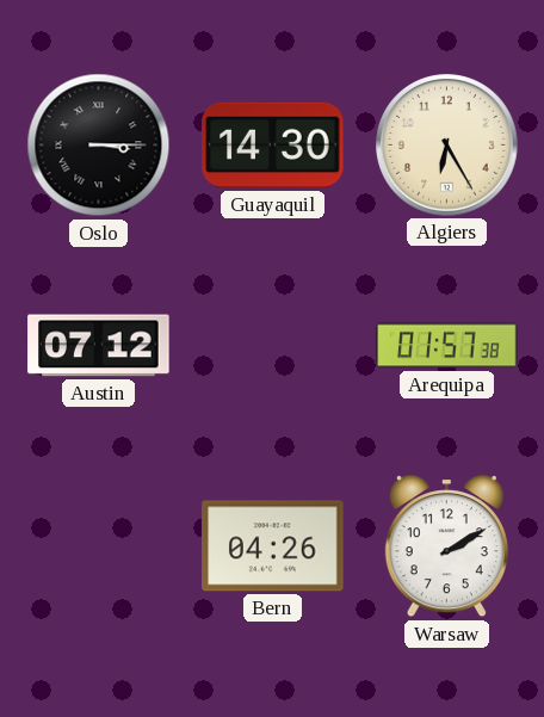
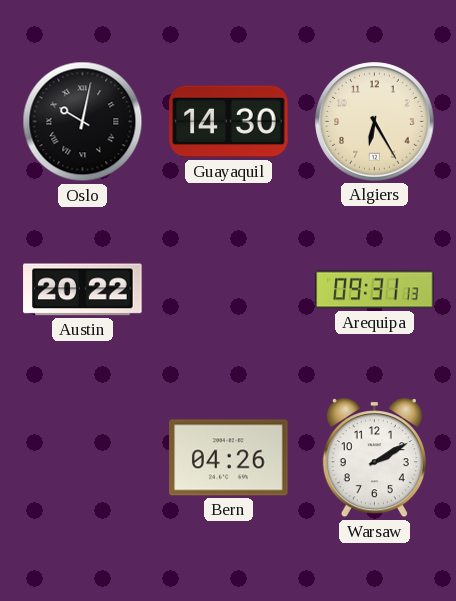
Oslo: 3:15 -> 10:02
Austin: 07:12 -> 20:22
Arequipa: 01:57 -> 09:31
